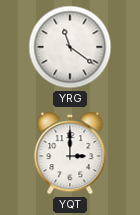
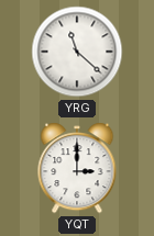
YRG: 11:21 -> 11:22
